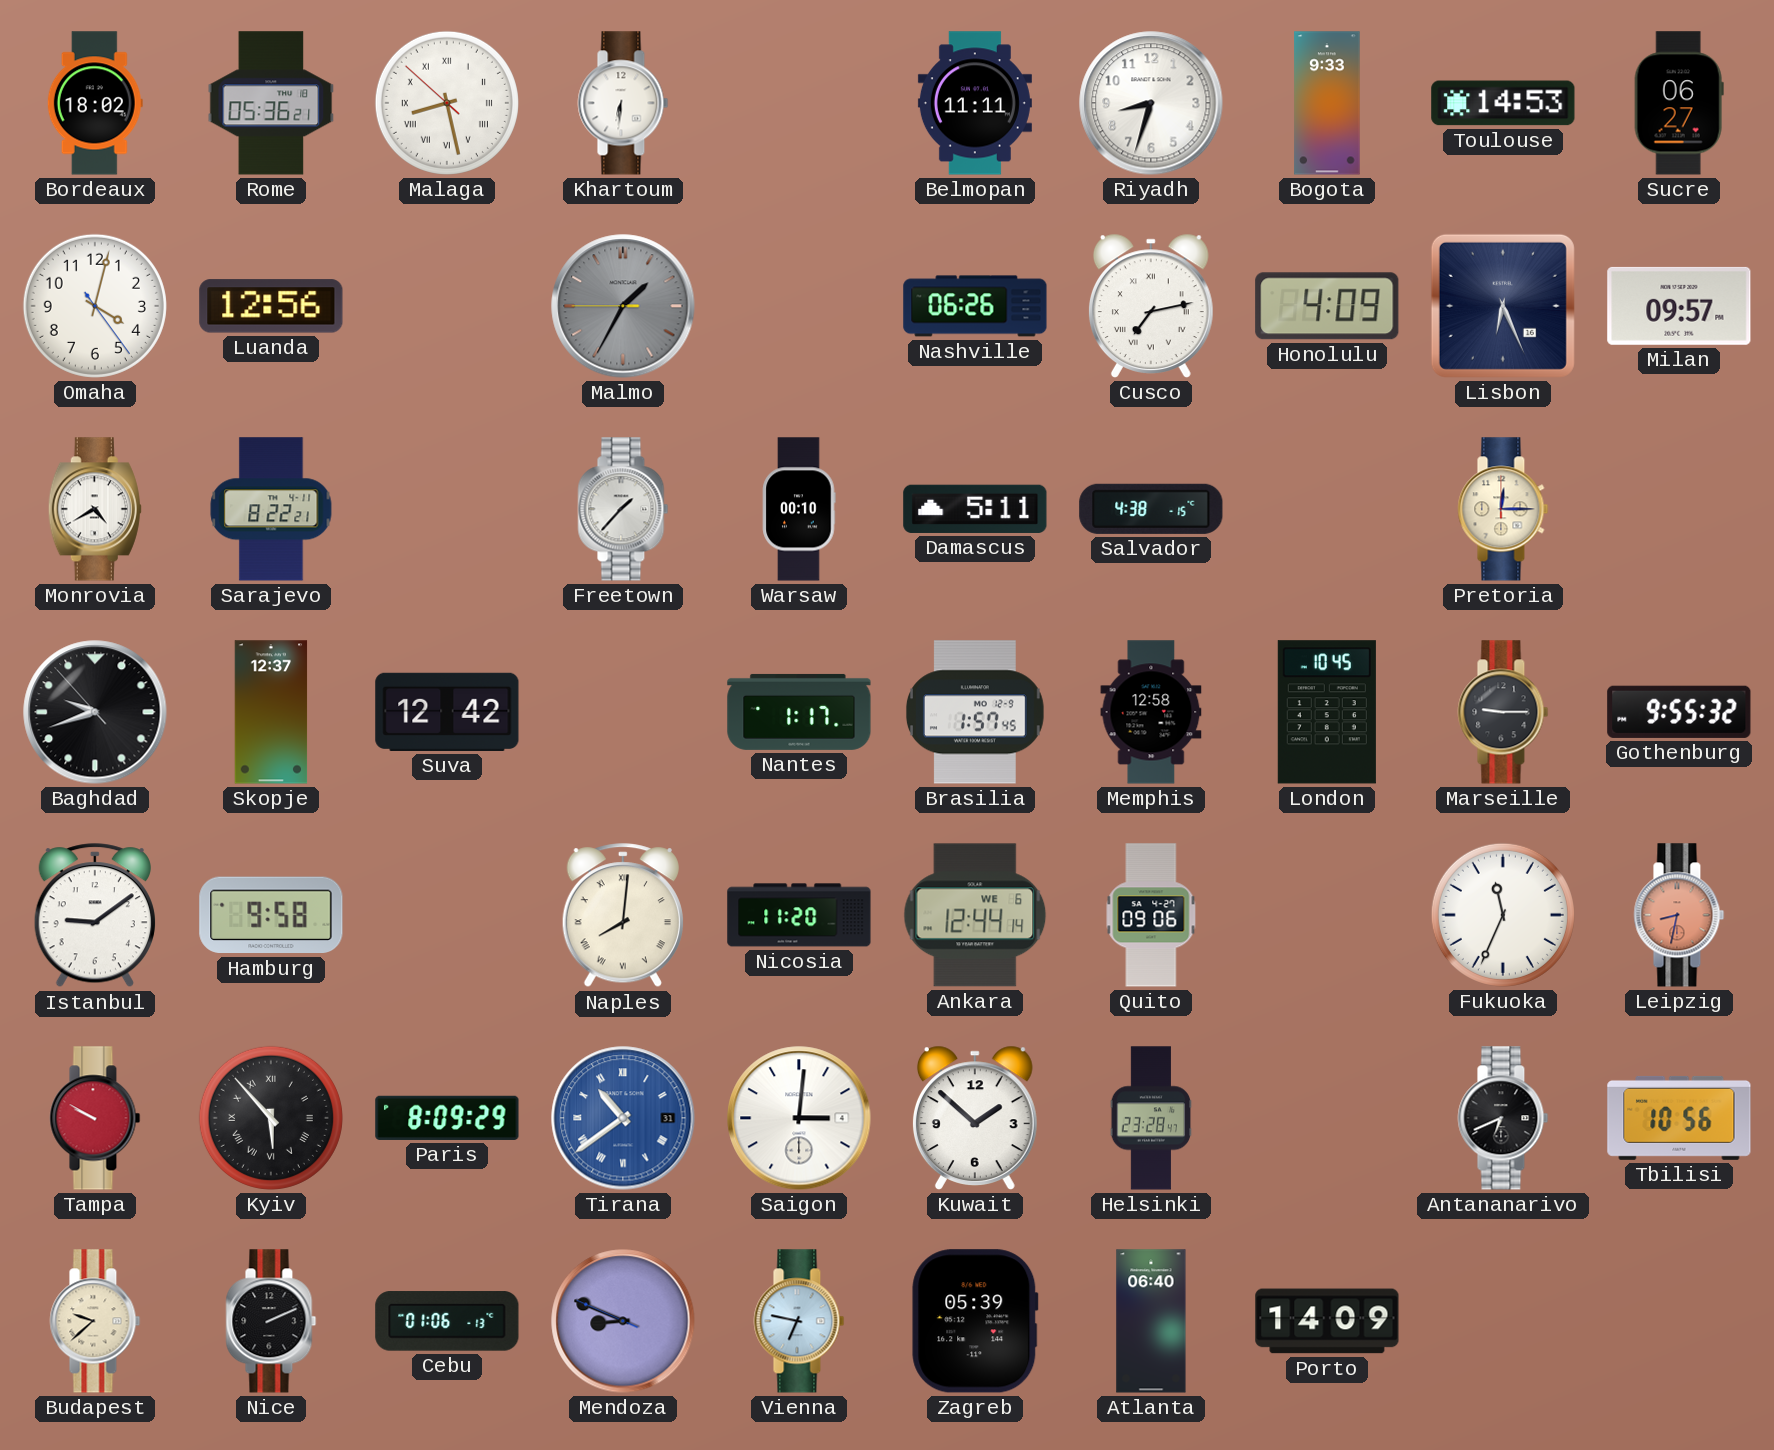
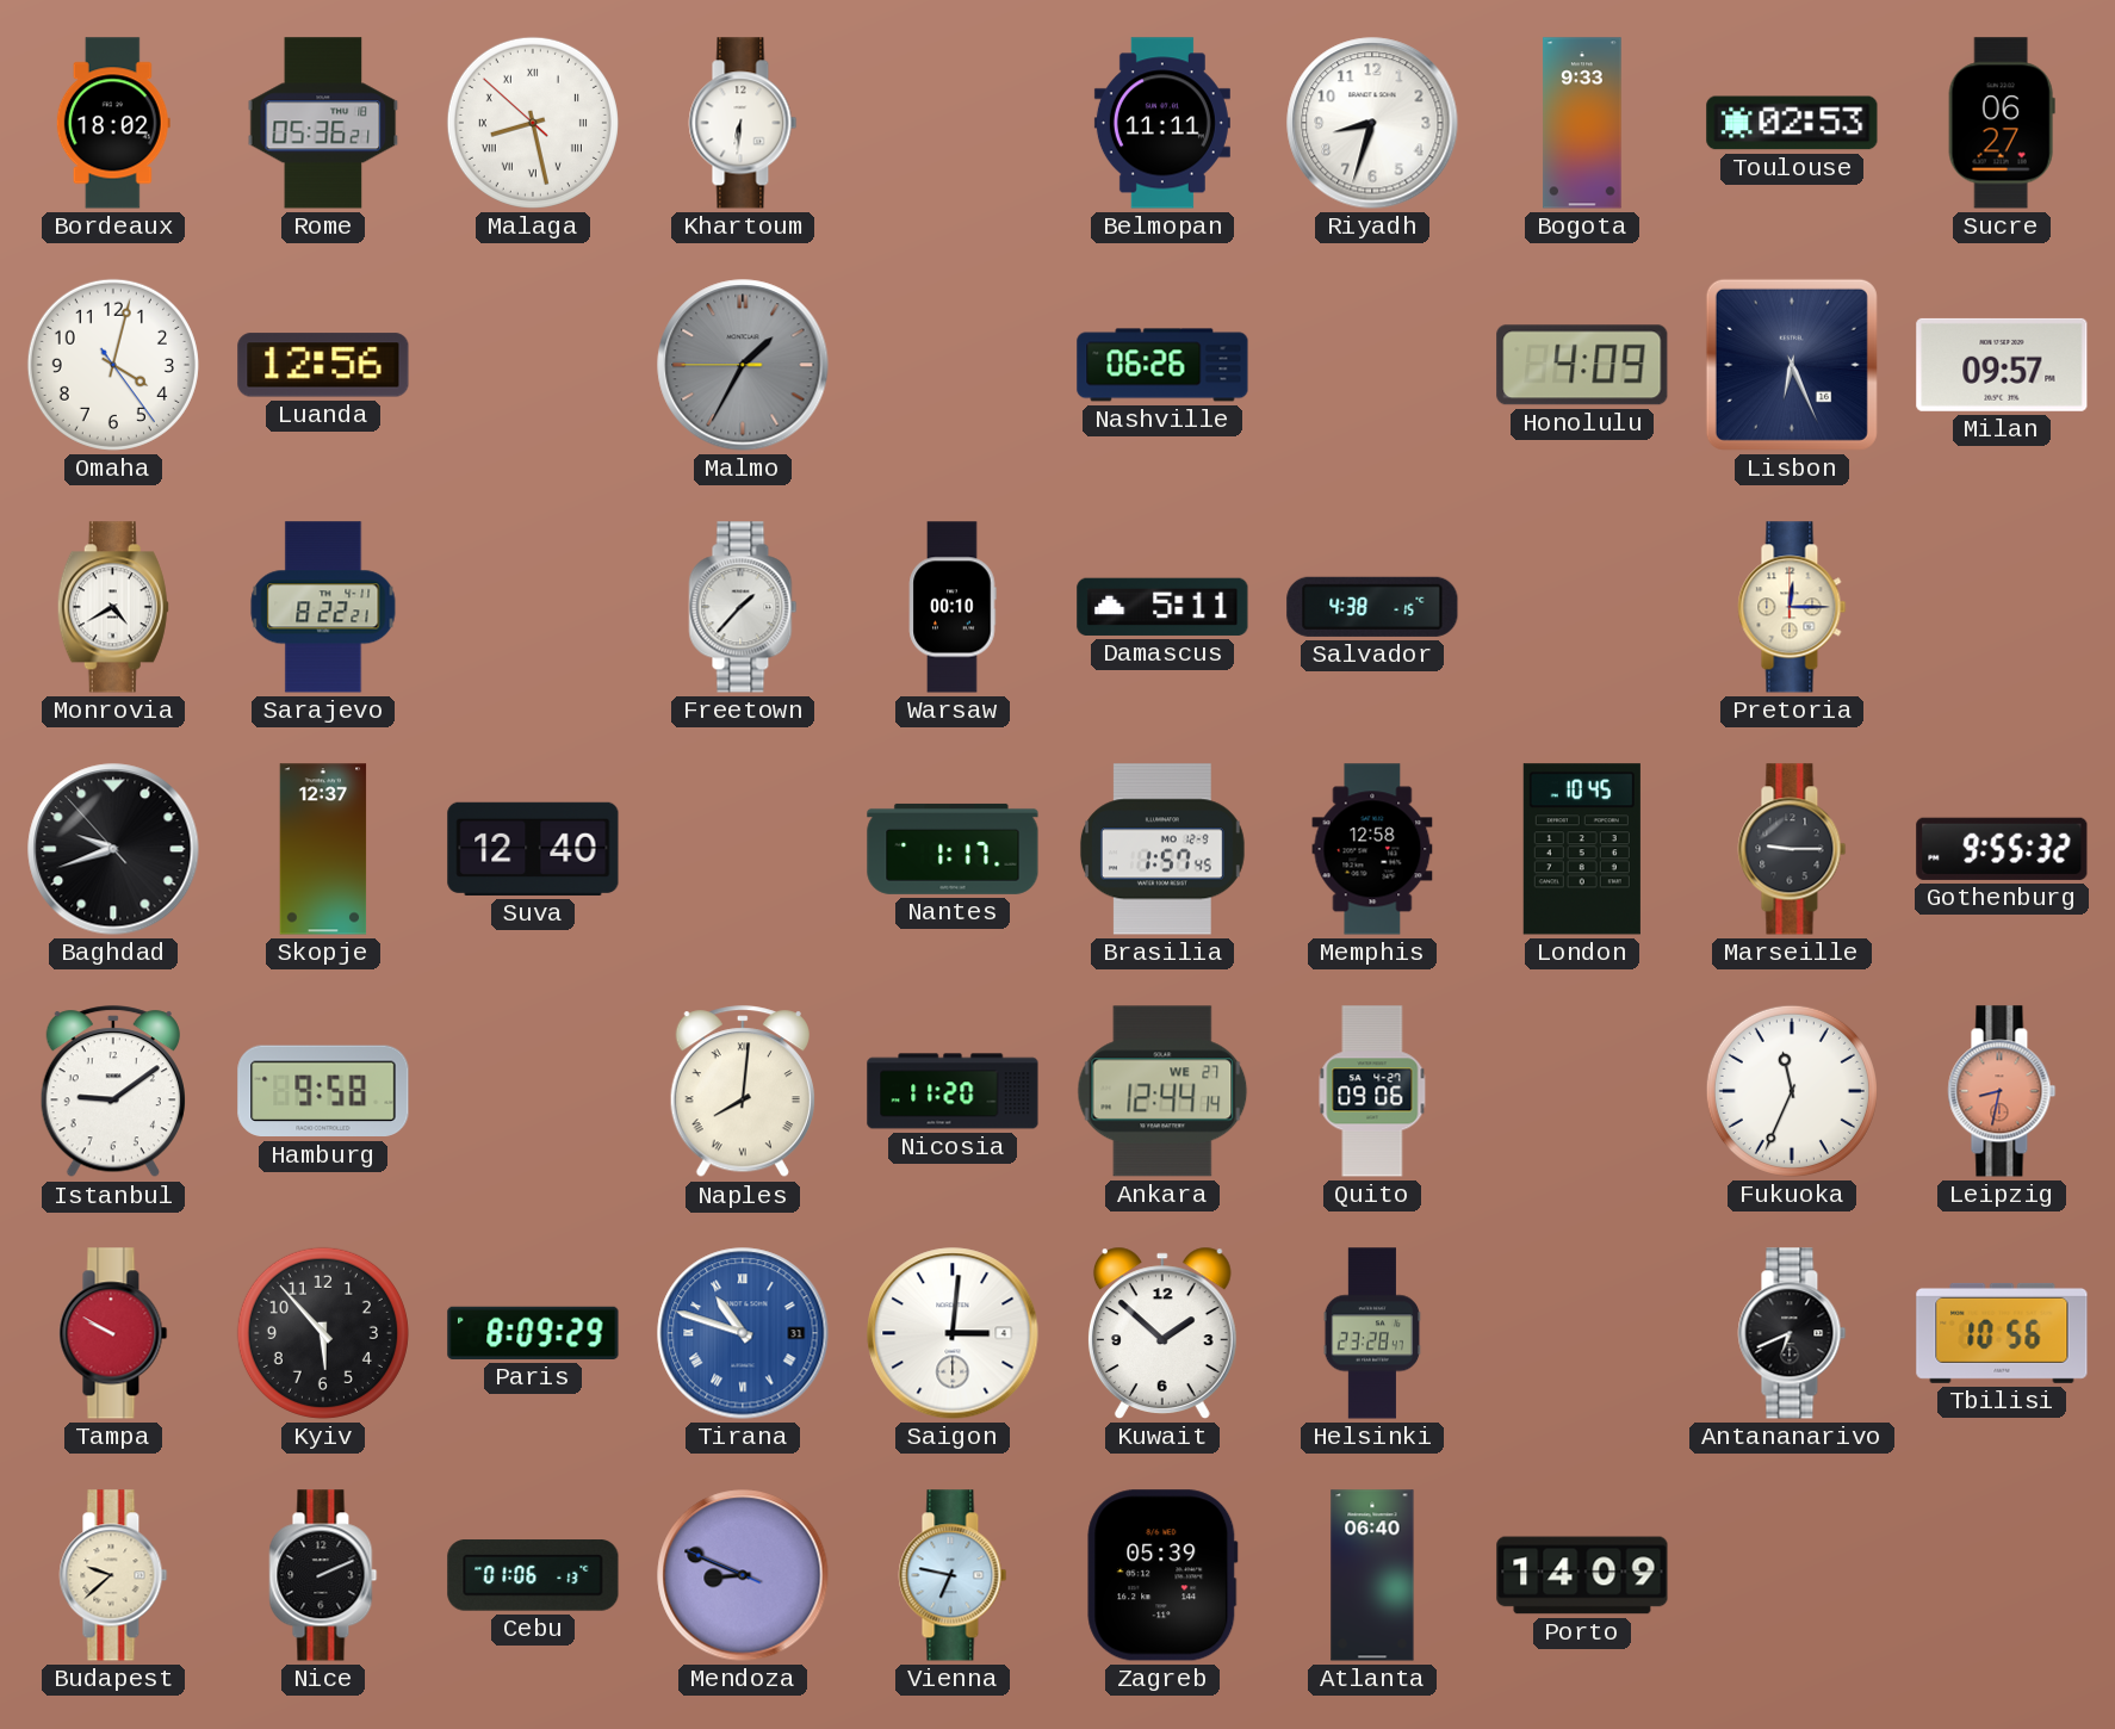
Toulouse: 14:53 -> 02:53
Cusco: 7:13 -> none
Suva: 12:42 -> 12:40
Ankara date: WE 6 -> WE 27
Kyiv numerals: Roman -> Arabic
Tirana: 10:39 -> 10:48
